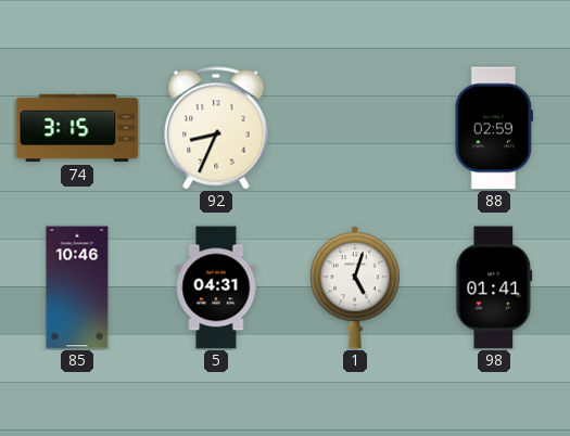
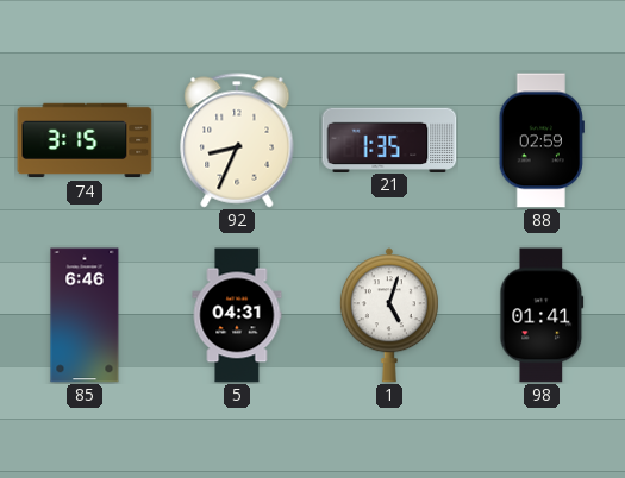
21: none -> 1:35
85: 10:46 -> 6:46
